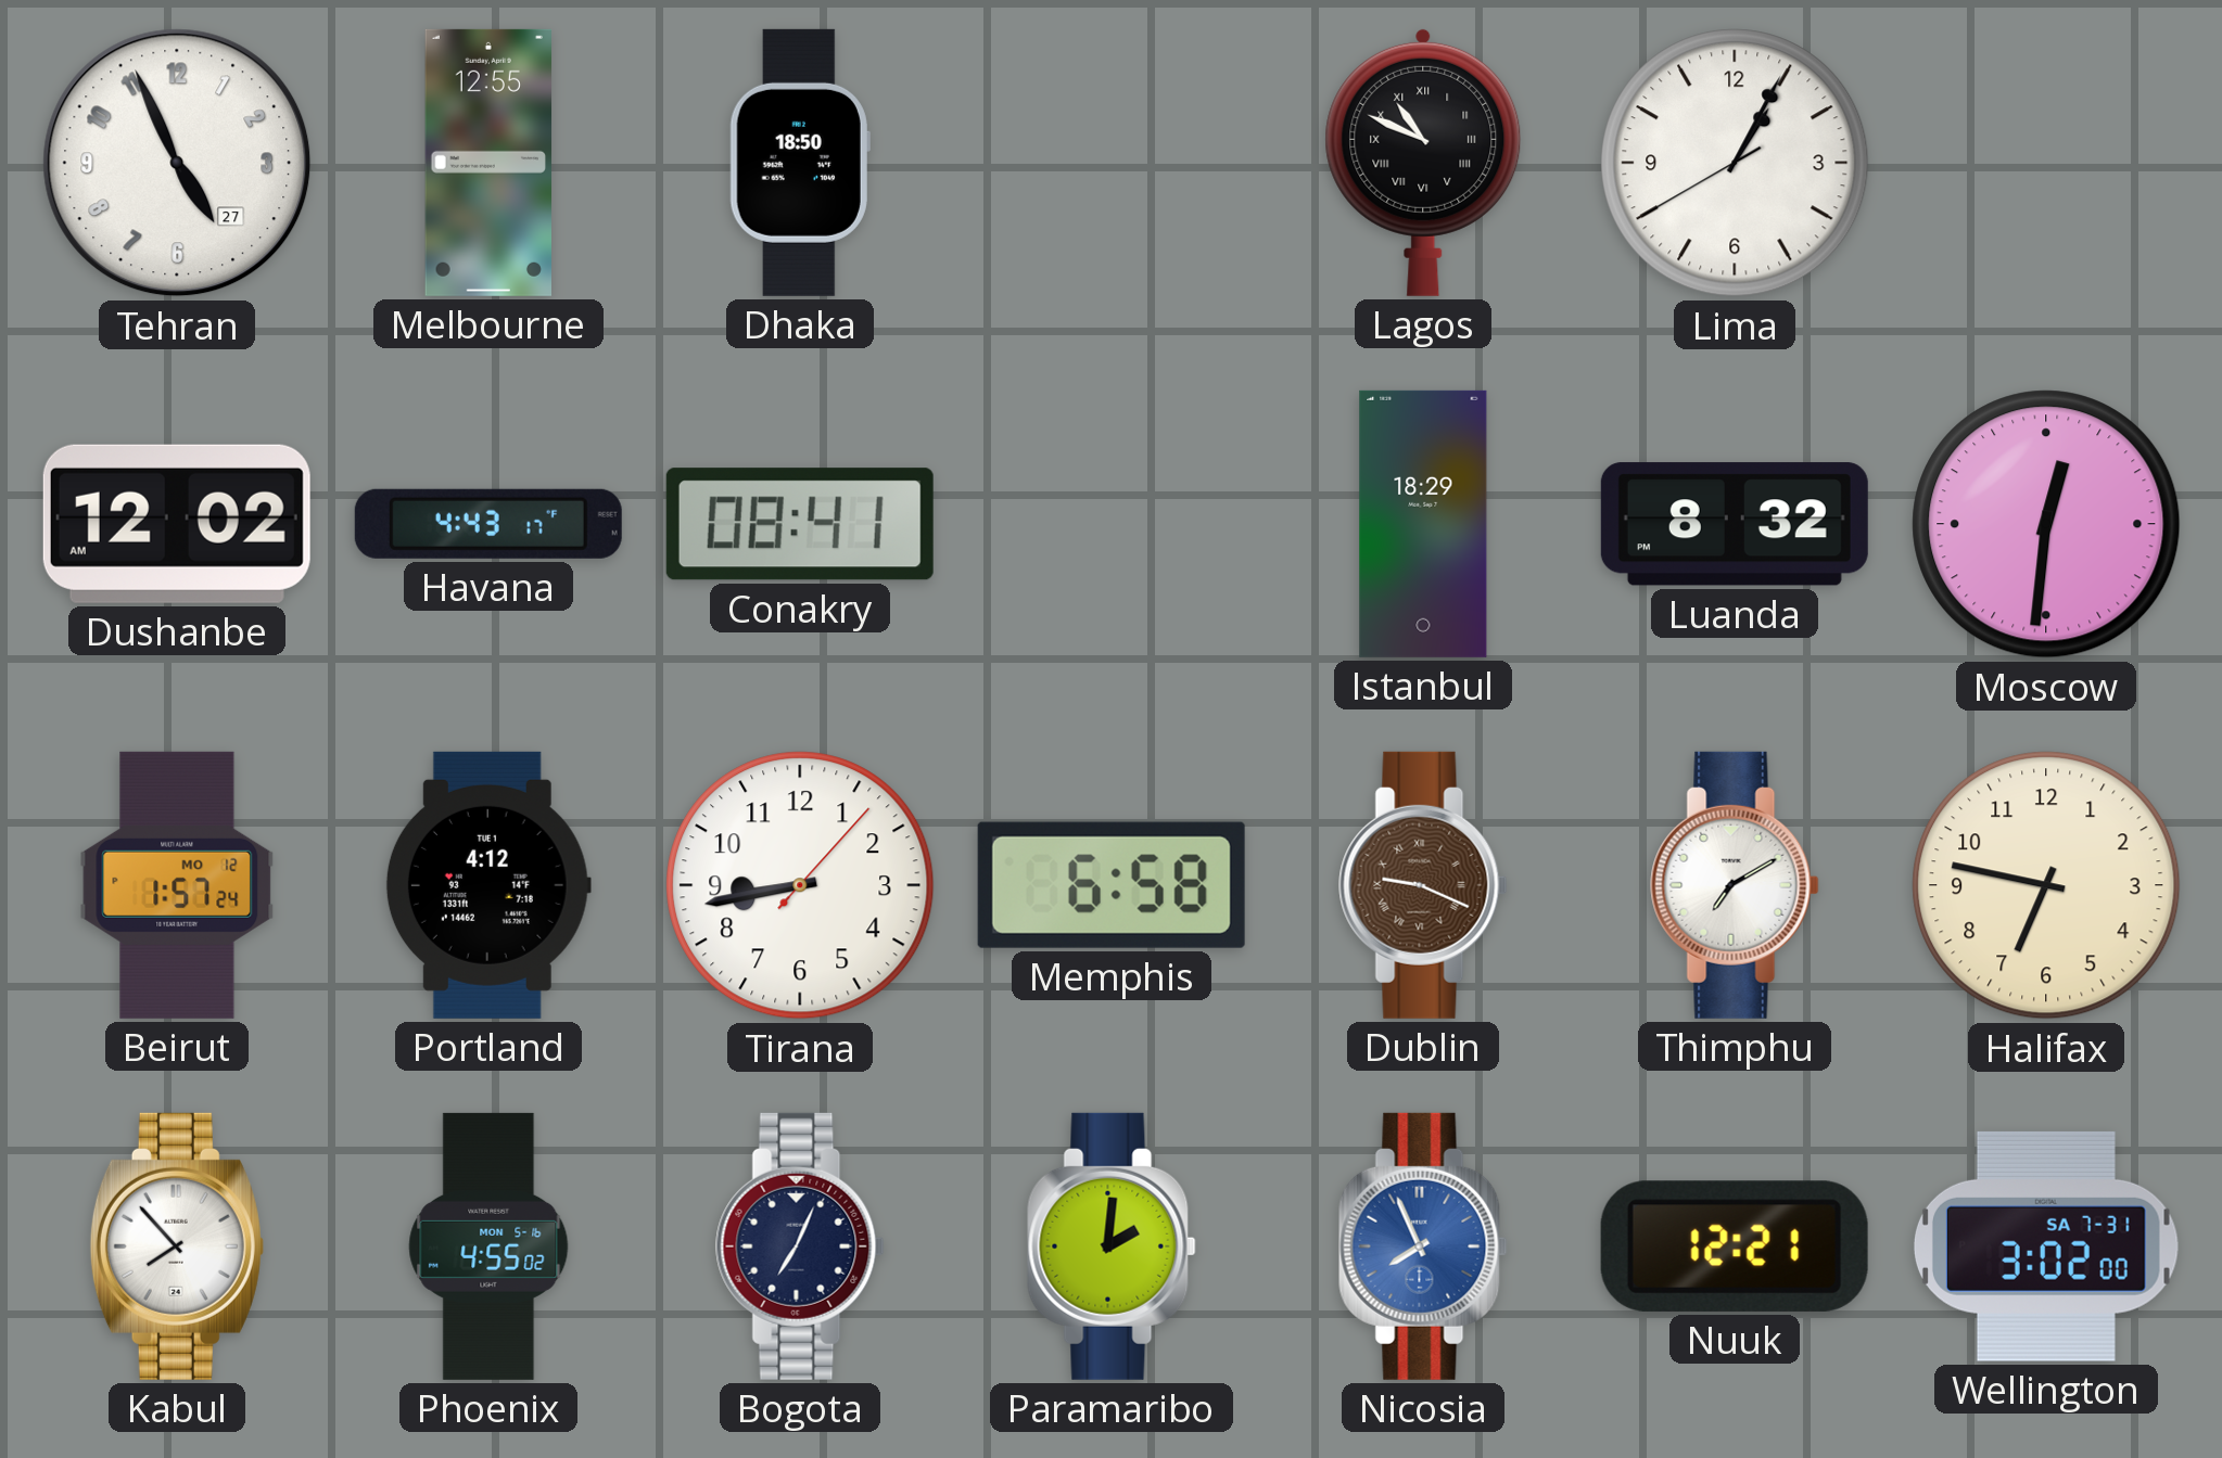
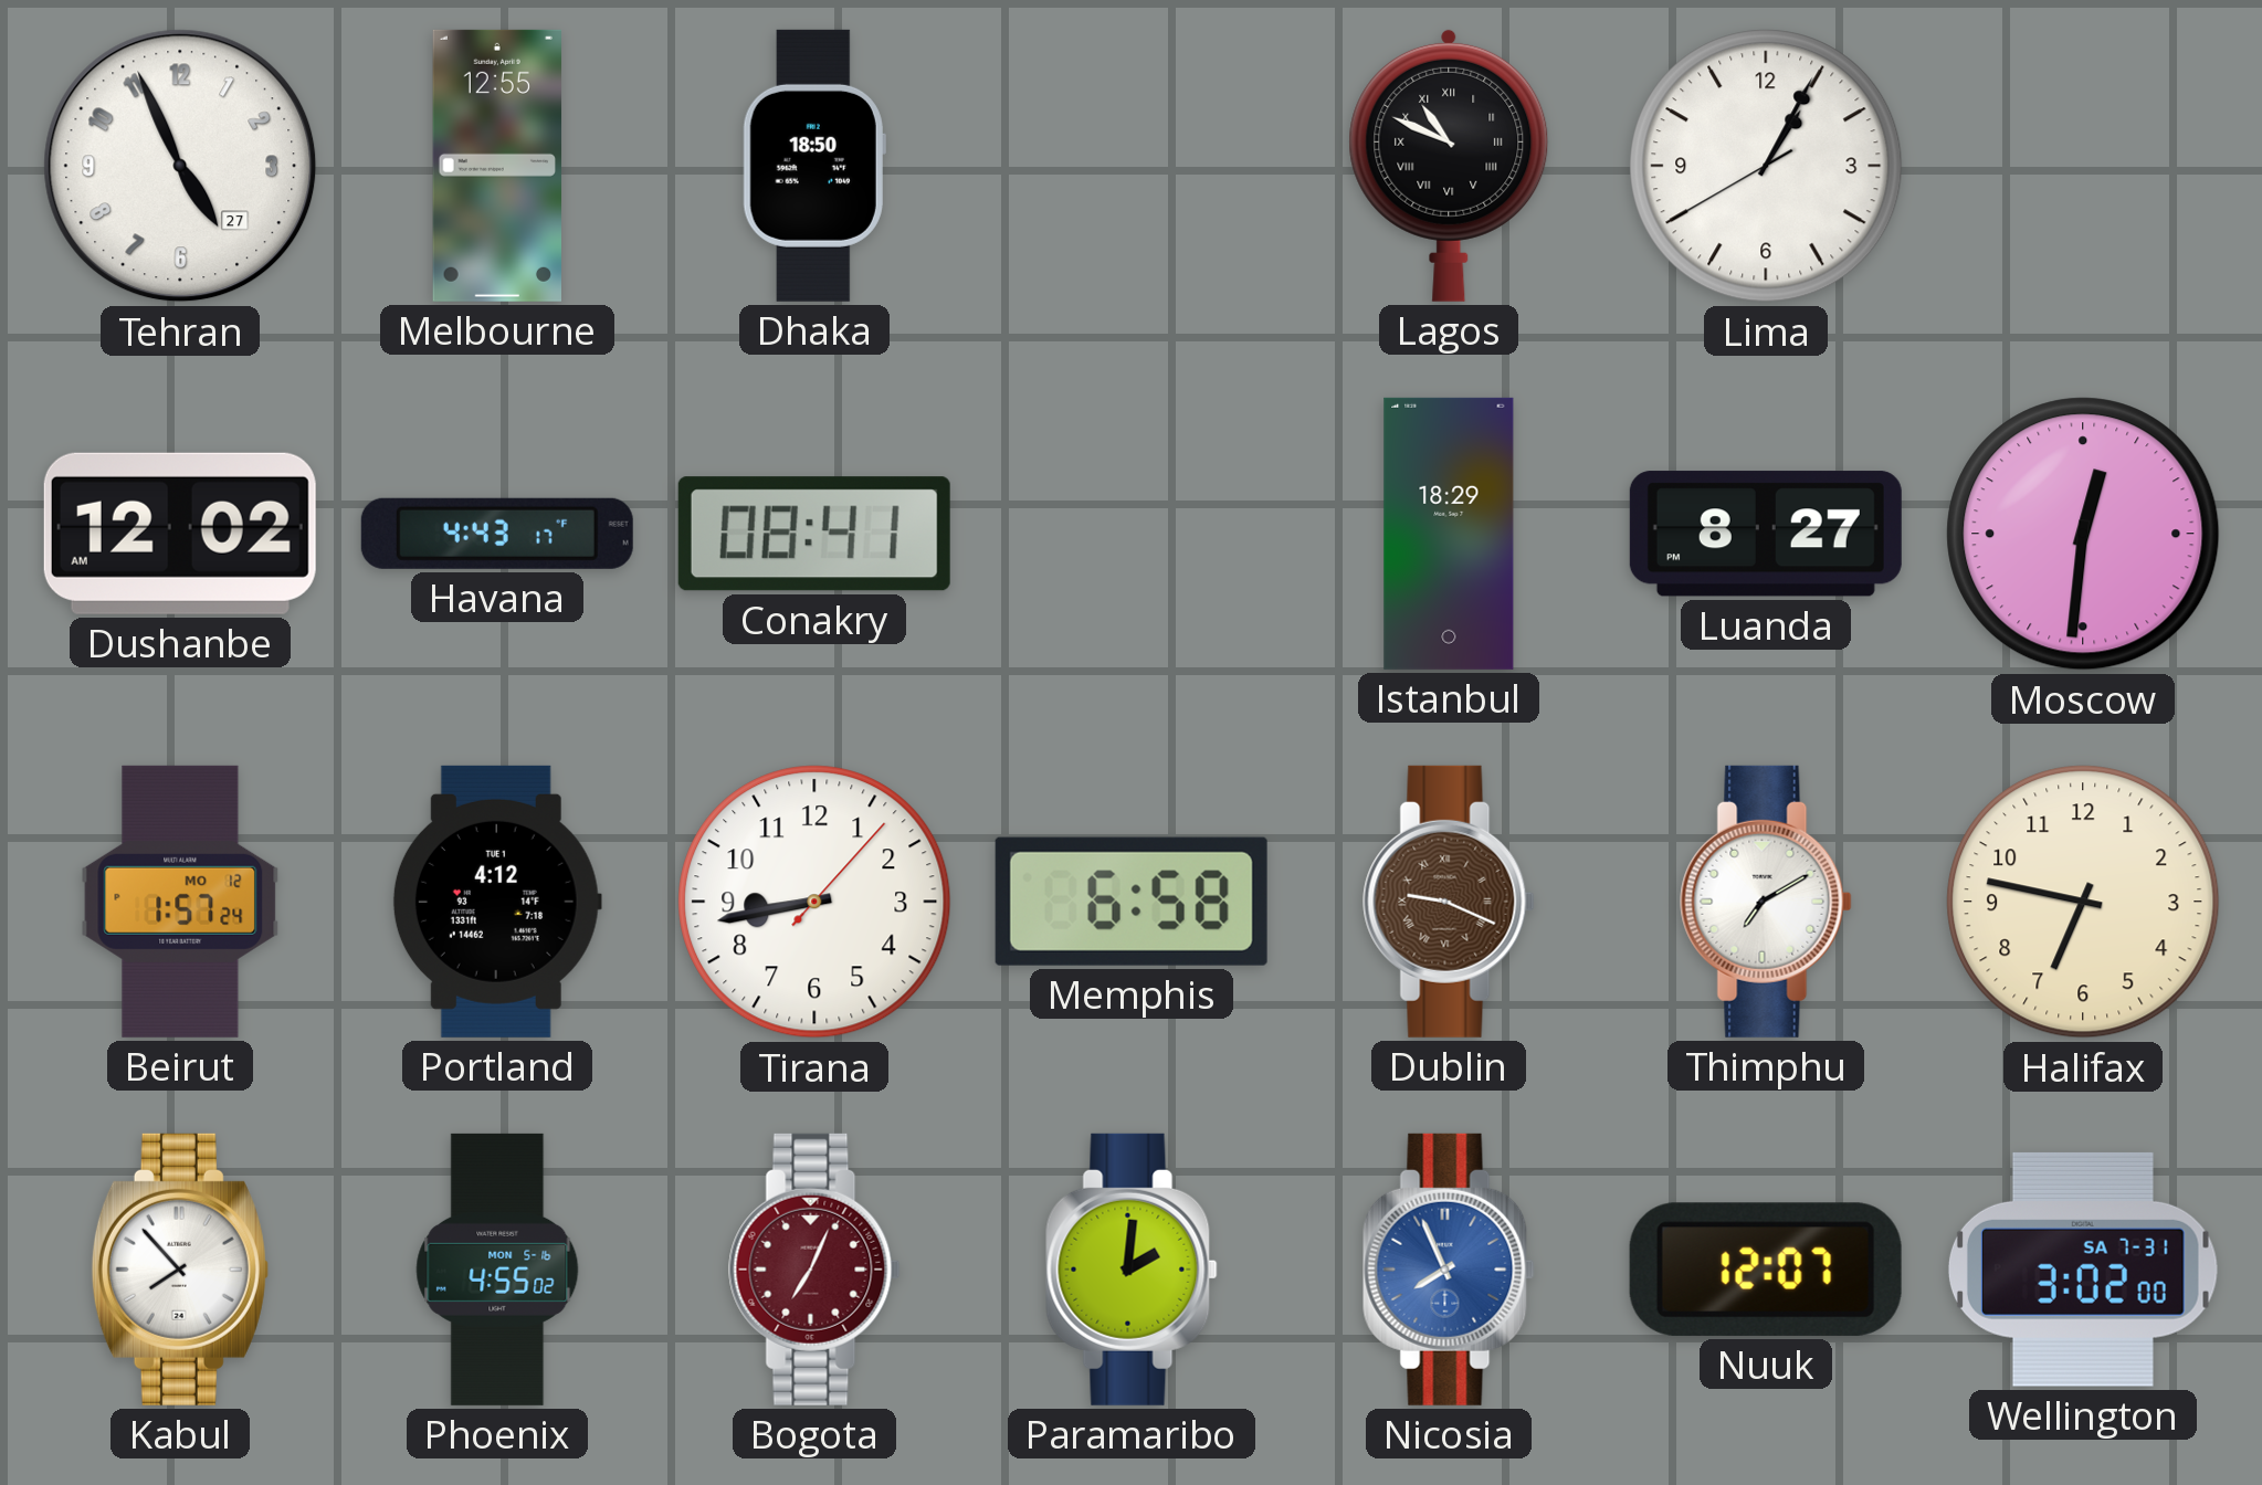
Luanda: 8:32 -> 8:27
Bogota dial: navy -> burgundy
Nuuk: 12:21 -> 12:07
